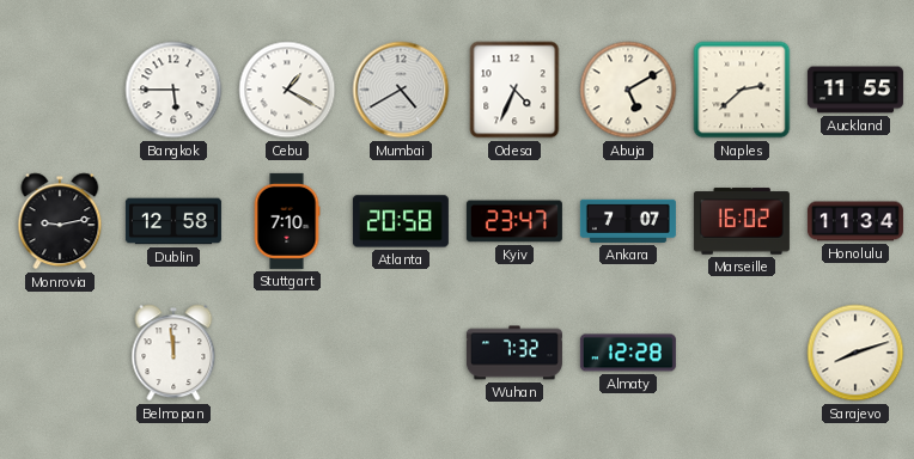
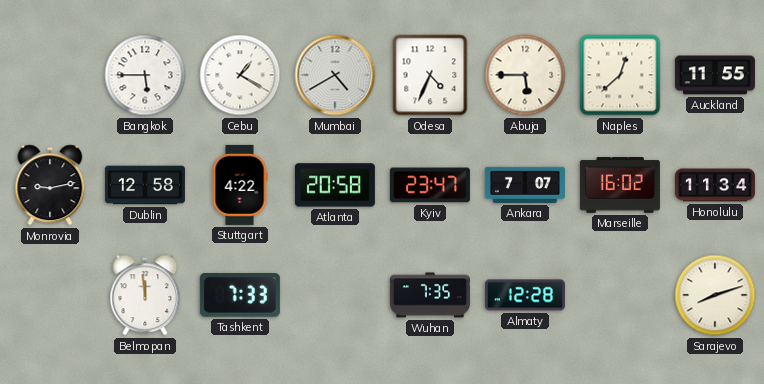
Abuja: 5:10 -> 5:45
Naples: 2:38 -> 12:38
Stuttgart: 7:10 -> 4:22
Tashkent: none -> 7:33
Wuhan: 7:32 -> 7:35
